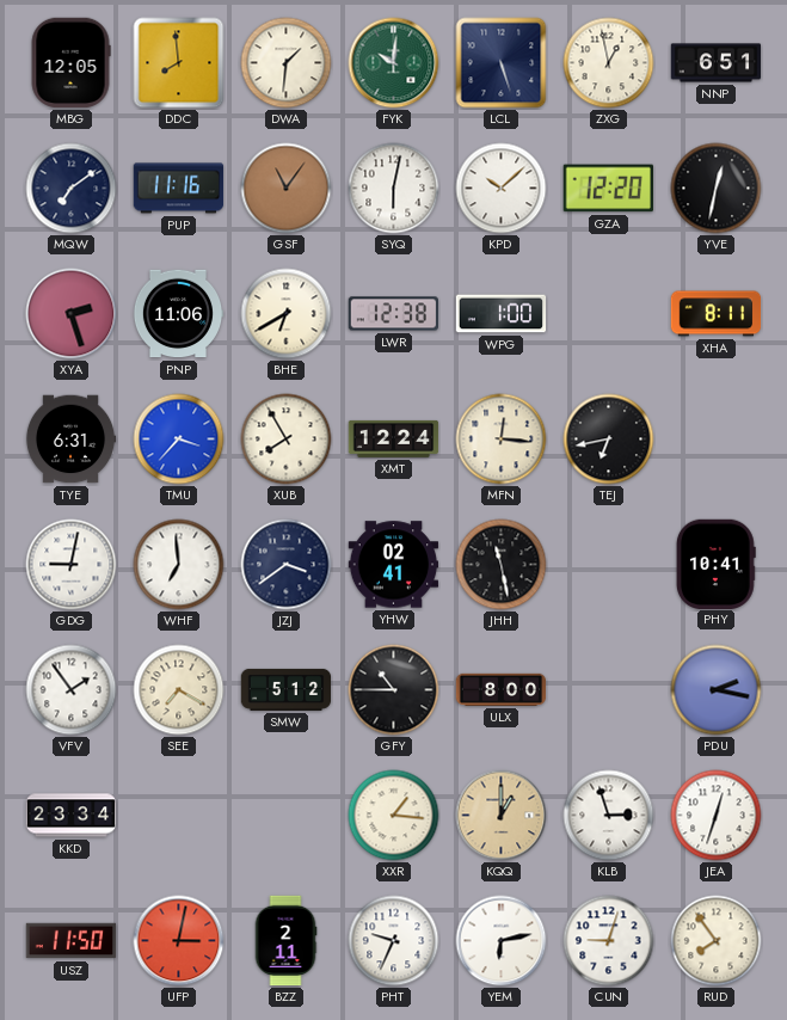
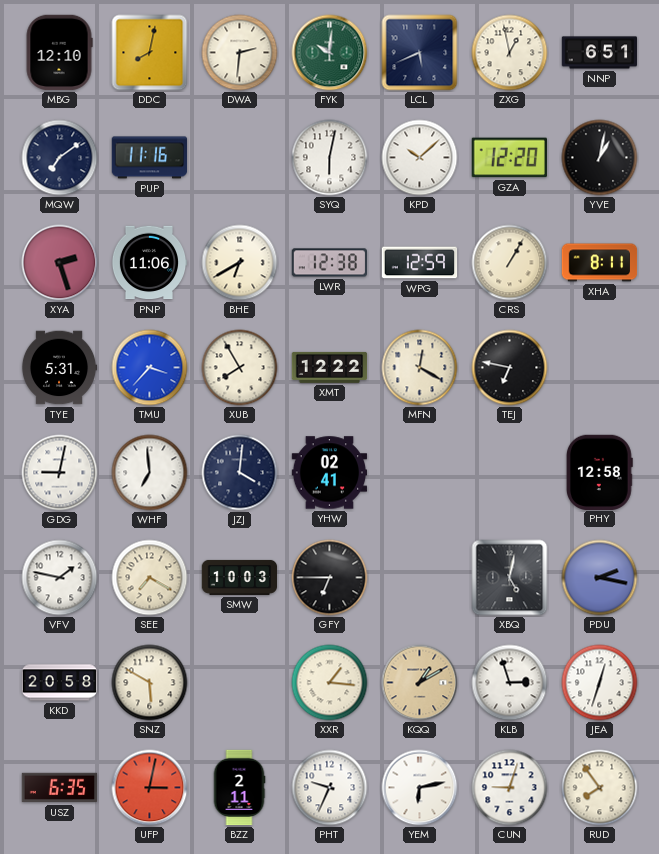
MBG: 12:05 -> 12:10
DDC: 7:59 -> 8:02
DWA: 1:31 -> 2:31
LCL: 5:27 -> 5:41
GSF: 11:06 -> none
YVE: 12:32 -> 1:02
WPG: 1:00 -> 12:59
CRS: none -> 1:05
TYE: 6:31 -> 5:31
XMT: 12:24 -> 12:22
MFN: 12:16 -> 12:20
TEJ: 6:43 -> 6:47
JZJ: 3:39 -> 4:01
JHH: 11:28 -> none
PHY: 10:41 -> 12:58
VFV: 1:54 -> 1:47
SMW: 5:12 -> 10:03
GFY: 10:45 -> 6:45
ULX: 8:00 -> none
XBQ: none -> 5:02
KKD: 23:34 -> 20:58
SNZ: none -> 5:50
KQQ: 1:00 -> 1:10
USZ: 11:50 -> 6:35
